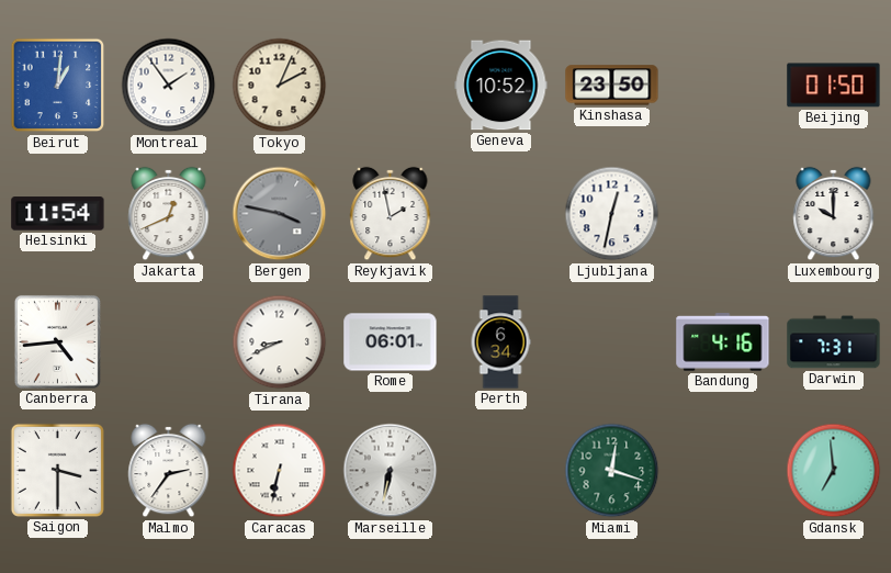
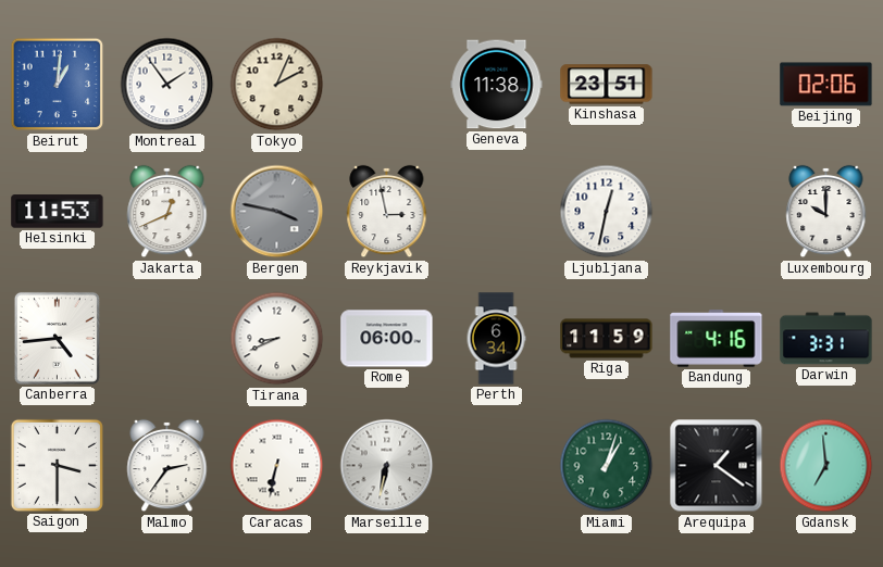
Geneva: 10:52 -> 11:38
Kinshasa: 23:50 -> 23:51
Beijing: 01:50 -> 02:06
Helsinki: 11:54 -> 11:53
Reykjavik: 1:58 -> 2:58
Rome: 06:01 -> 06:00
Riga: none -> 11:59
Darwin: 7:31 -> 3:31
Miami: 12:18 -> 1:03
Arequipa: none -> 1:21
